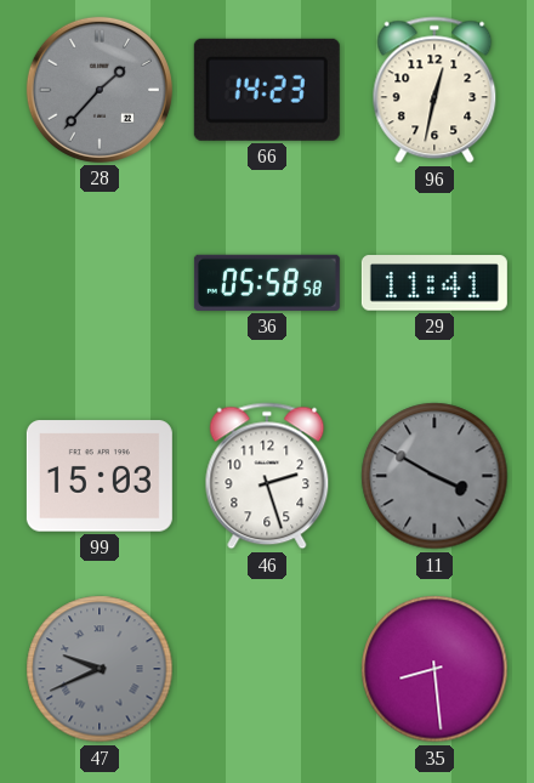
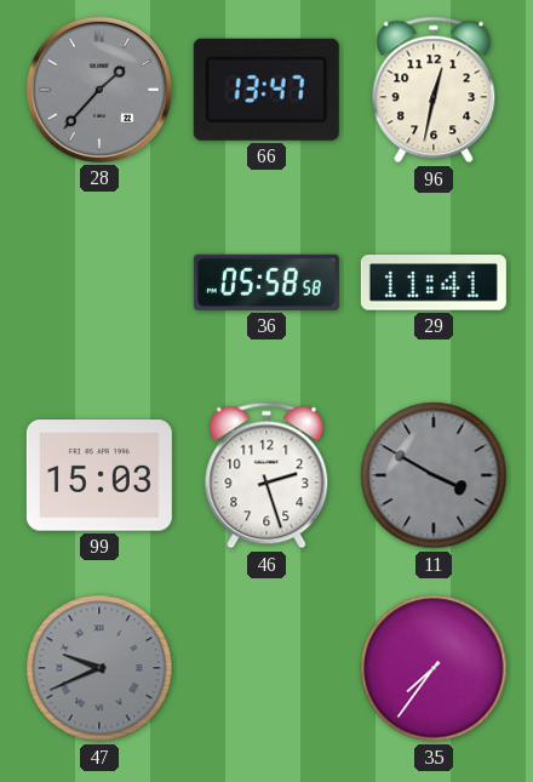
66: 14:23 -> 13:47
35: 8:29 -> 7:36
